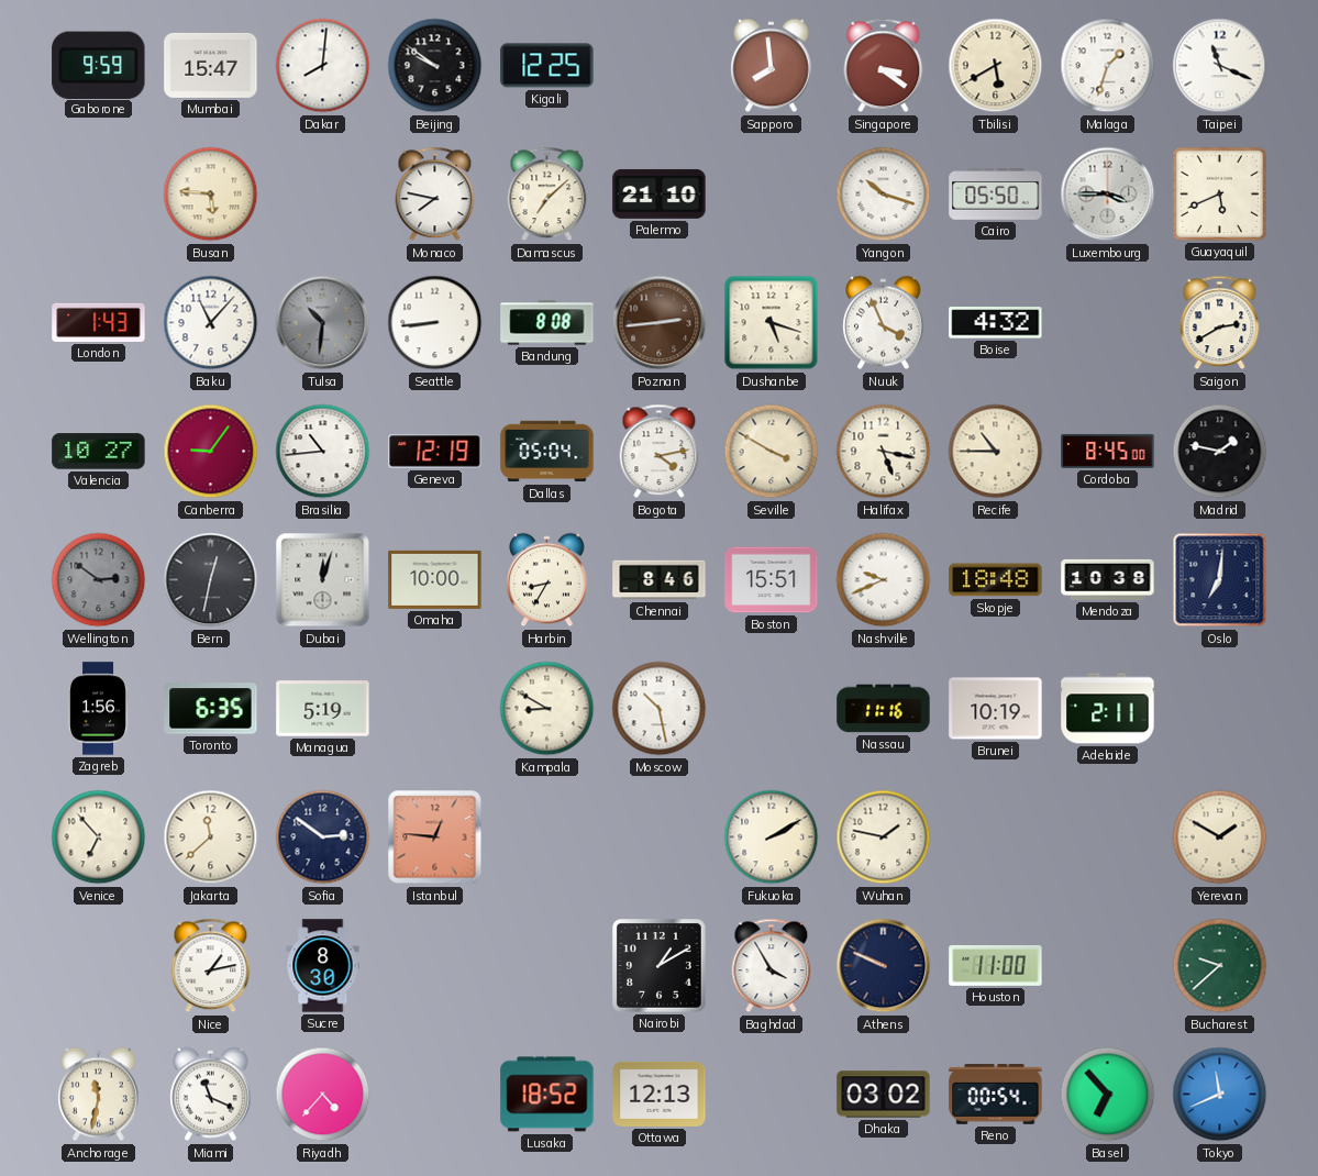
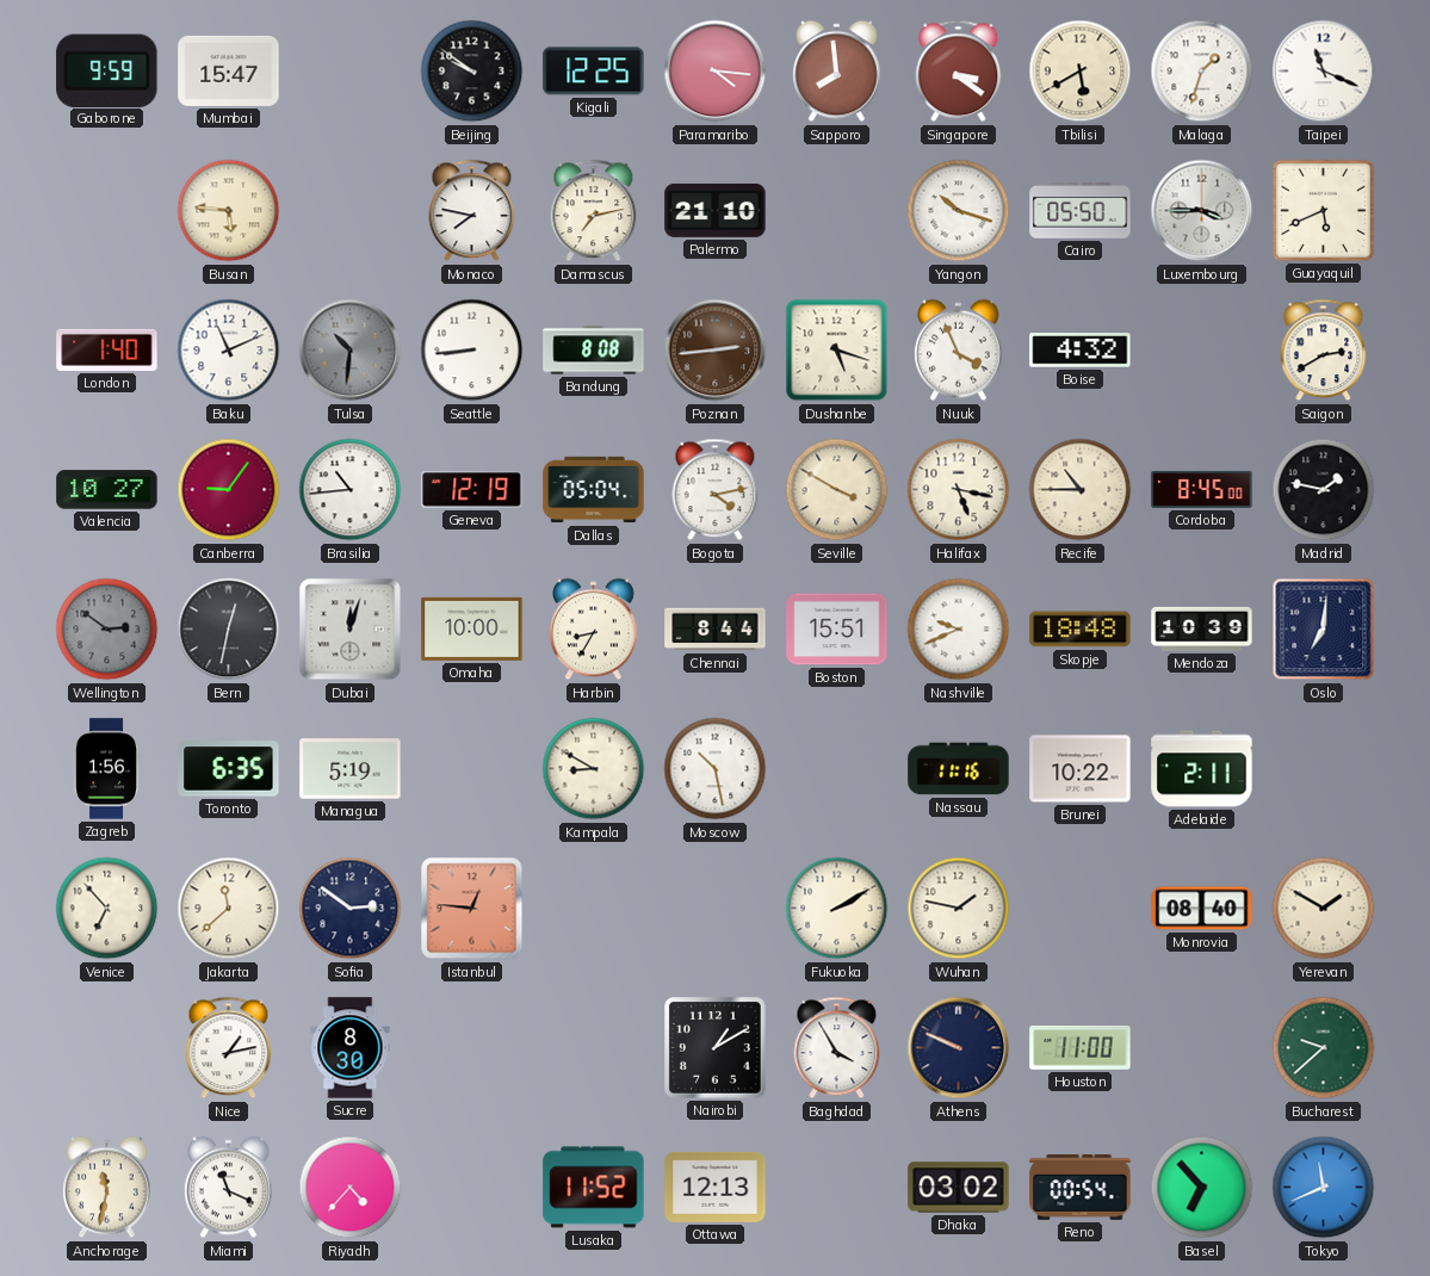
Dakar: 8:01 -> none
Paramaribo: none -> 4:16
Damascus: 7:08 -> 7:13
London: 1:43 -> 1:40
Baku: 11:07 -> 11:11
Chennai: 8:46 -> 8:44
Mendoza: 10:38 -> 10:39
Brunei: 10:19 -> 10:22
Monrovia: none -> 08:40
Lusaka: 18:52 -> 11:52
